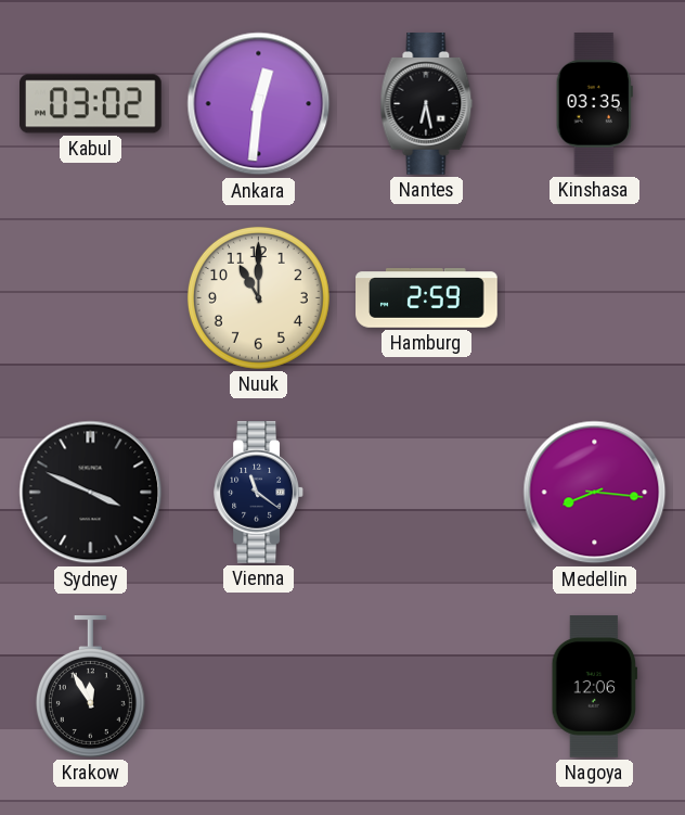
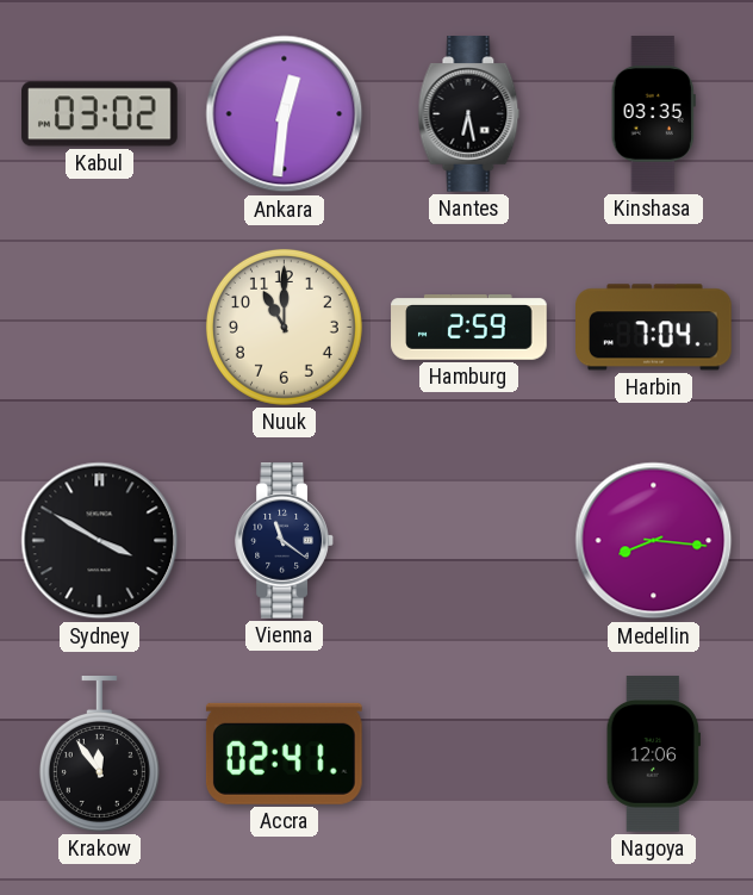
Harbin: none -> 7:04
Sydney: 3:49 -> 3:50
Krakow: 11:55 -> 11:54
Accra: none -> 02:41
